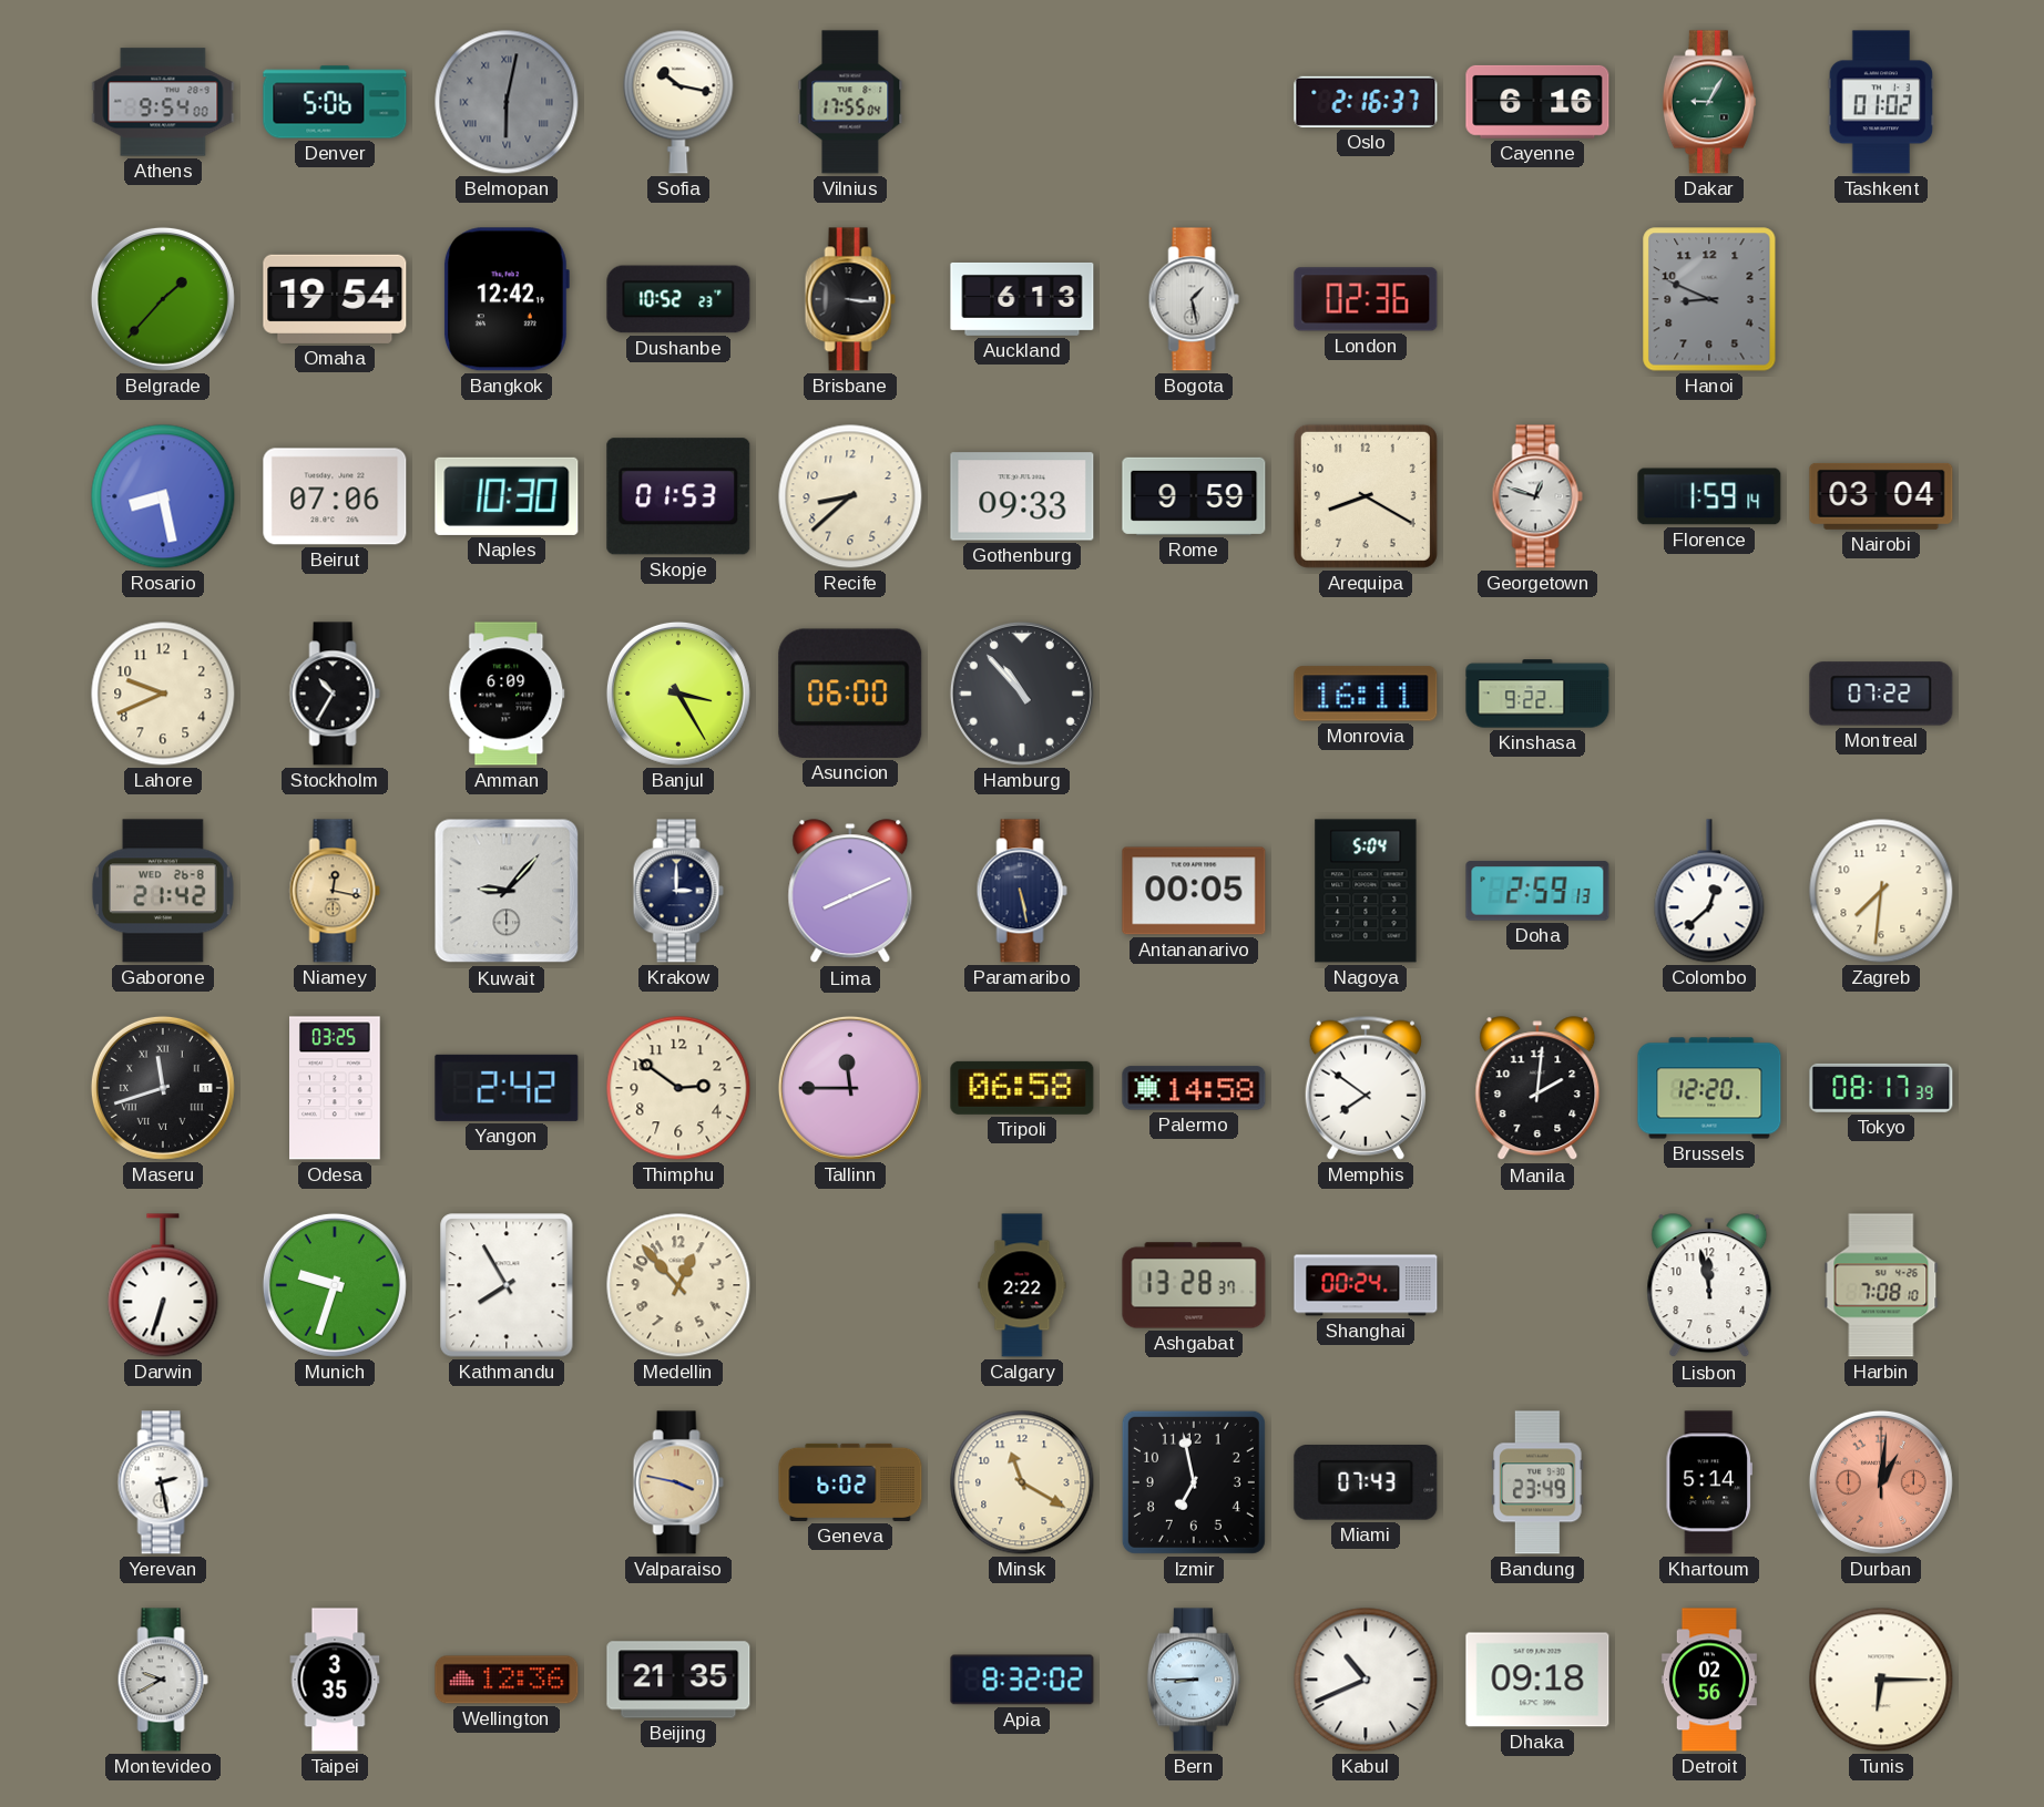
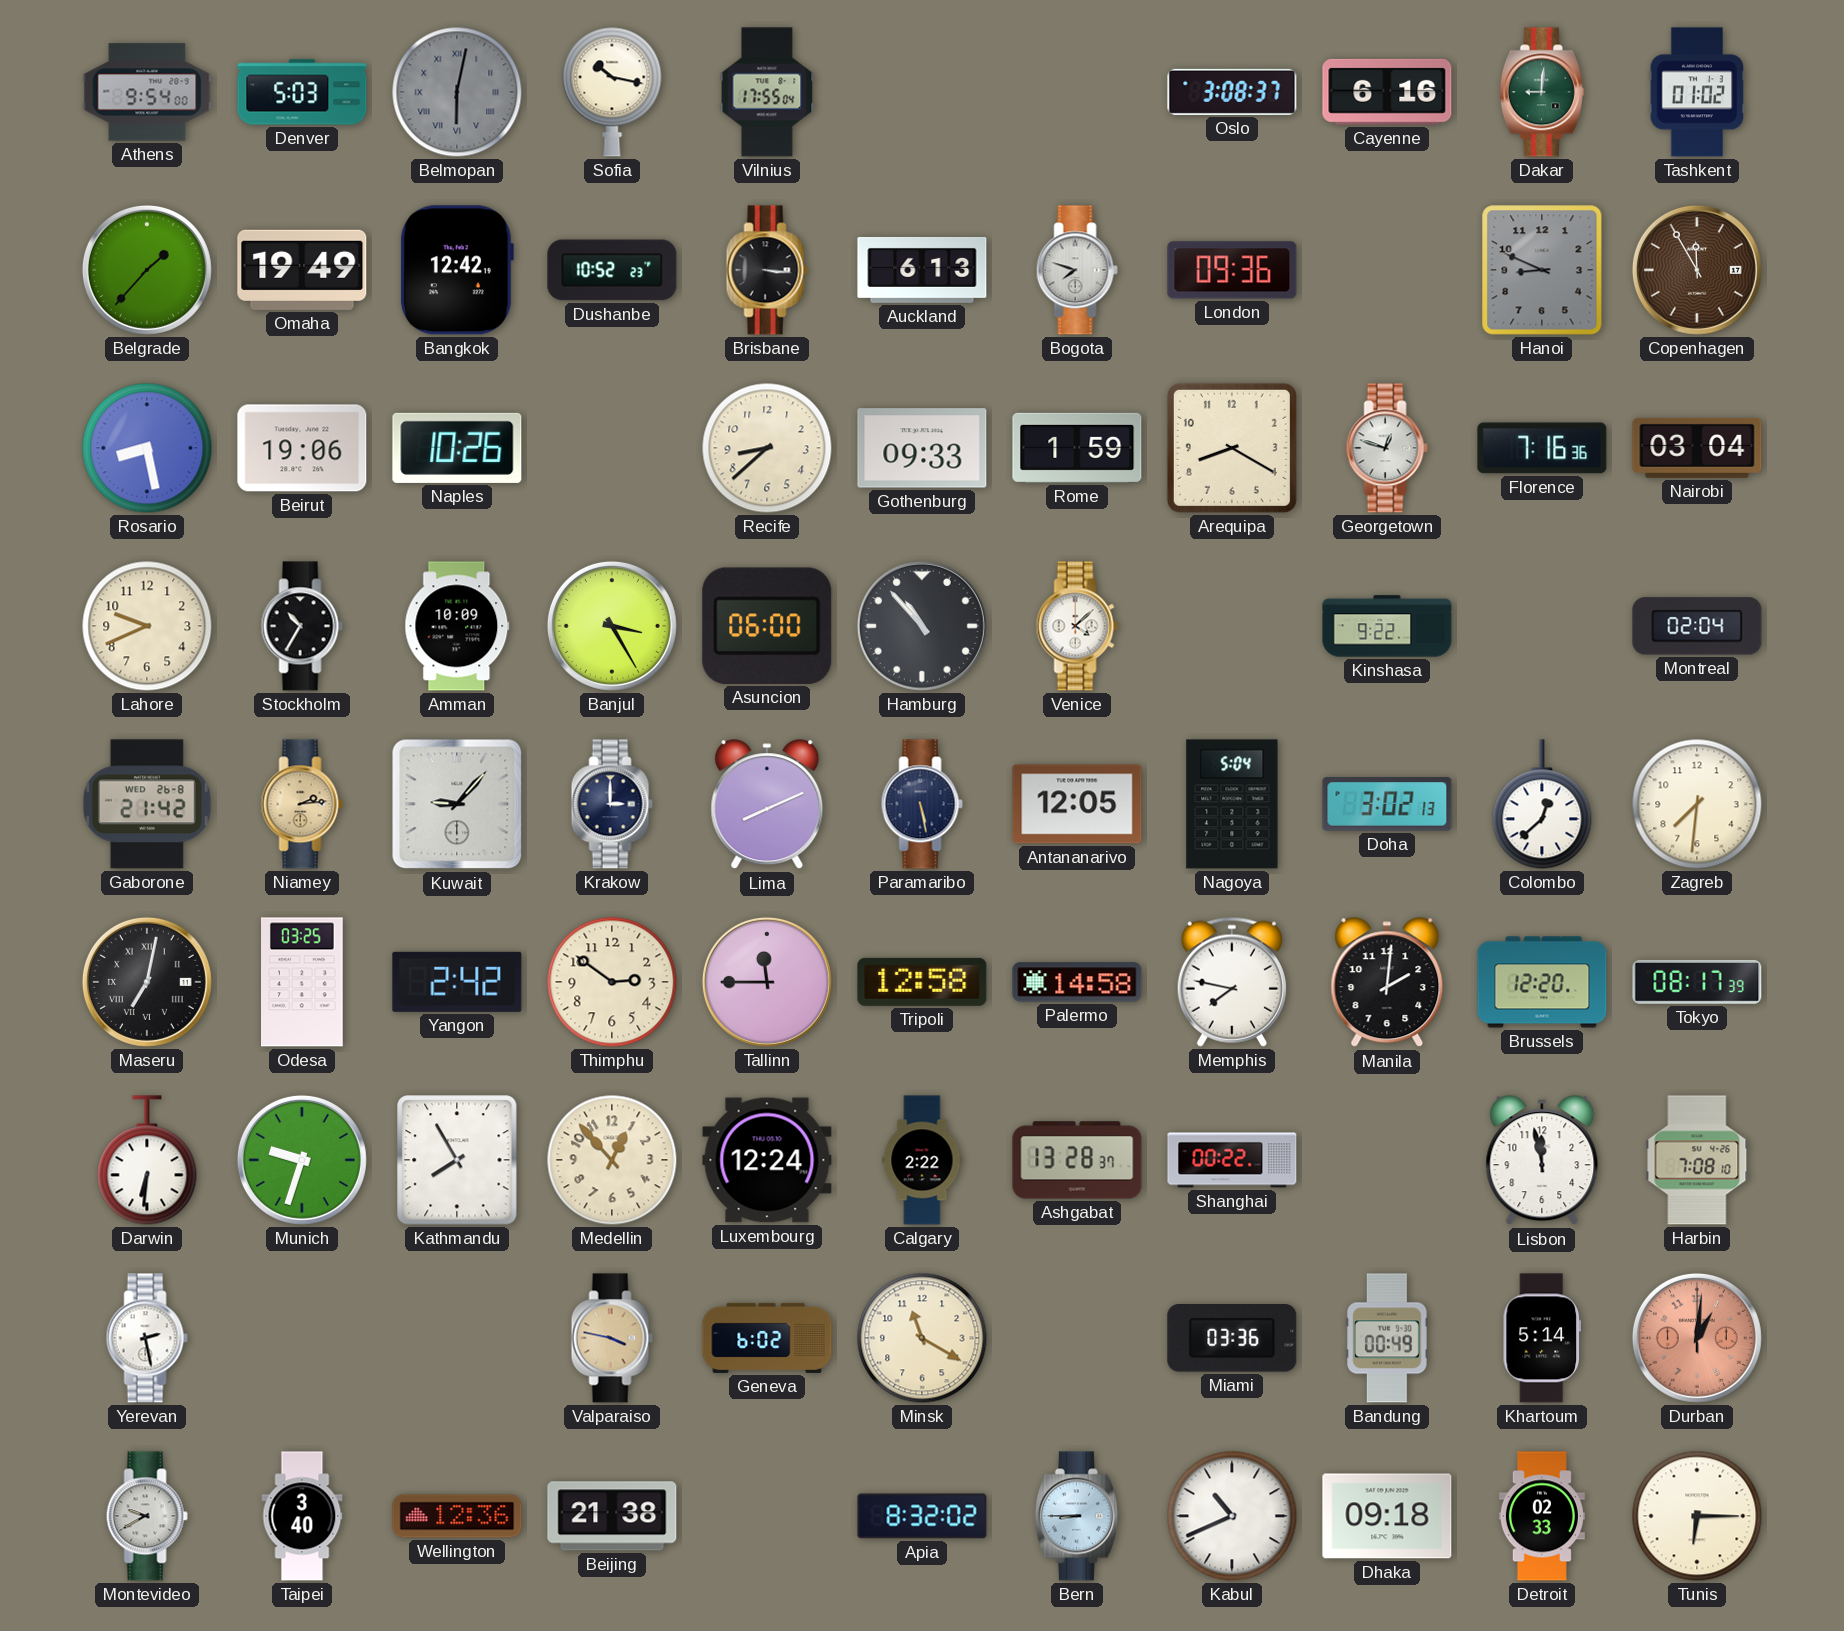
Denver: 5:06 -> 5:03
Oslo: 2:16 -> 3:08
Dakar: 9:05 -> 9:01
Omaha: 19:54 -> 19:49
Bogota: 1:28 -> 7:48
London: 02:36 -> 09:36
Copenhagen: none -> 11:55
Beirut: 07:06 -> 19:06
Naples: 10:30 -> 10:26
Skopje: 01:53 -> none
Rome: 9:59 -> 1:59
Florence: 1:59 -> 7:16
Amman: 6:09 -> 10:09
Venice: none -> 4:08
Monrovia: 16:11 -> none
Montreal: 07:22 -> 02:04
Niamey: 12:17 -> 2:14
Antananarivo: 00:05 -> 12:05
Doha: 2:59 -> 3:02
Maseru: 11:42 -> 7:02
Tripoli: 06:58 -> 12:58
Memphis: 7:51 -> 7:47
Darwin: 6:33 -> 6:31
Luxembourg: none -> 12:24
Shanghai: 00:24 -> 00:22
Izmir: 6:58 -> none
Miami: 07:43 -> 03:36
Bandung: 23:49 -> 00:49
Taipei: 3:35 -> 3:40
Beijing: 21:35 -> 21:38
Detroit: 02:56 -> 02:33
